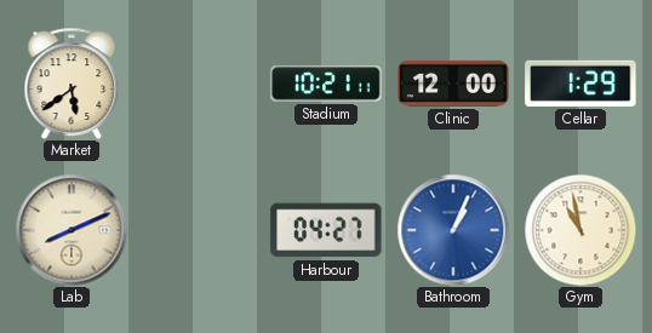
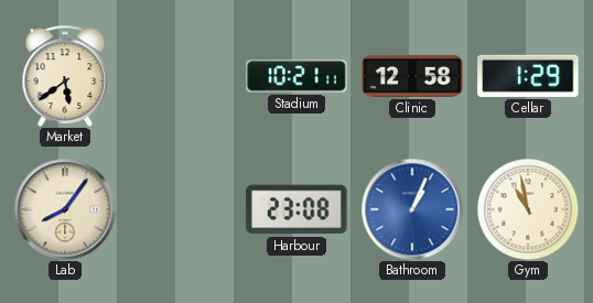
Clinic: 12:00 -> 12:58
Lab: 8:11 -> 8:06
Harbour: 04:27 -> 23:08
